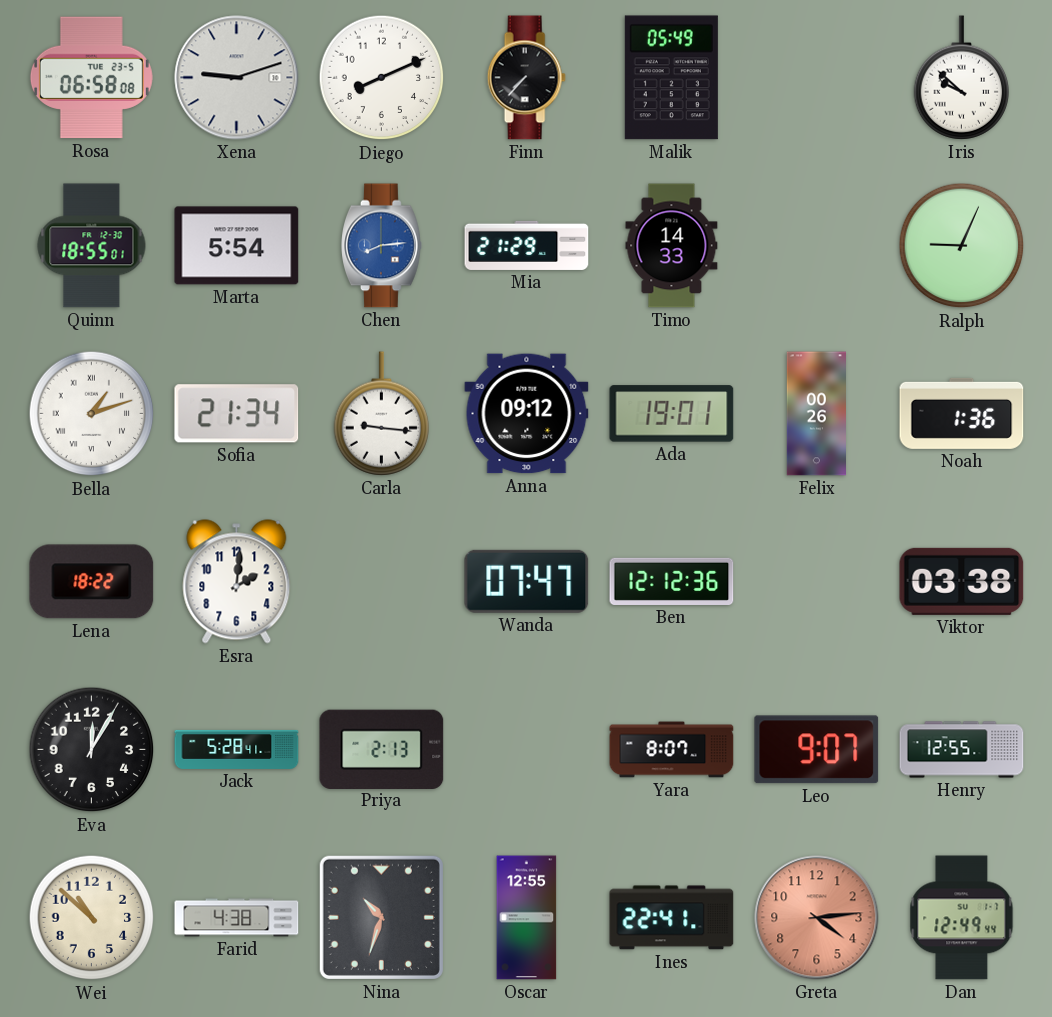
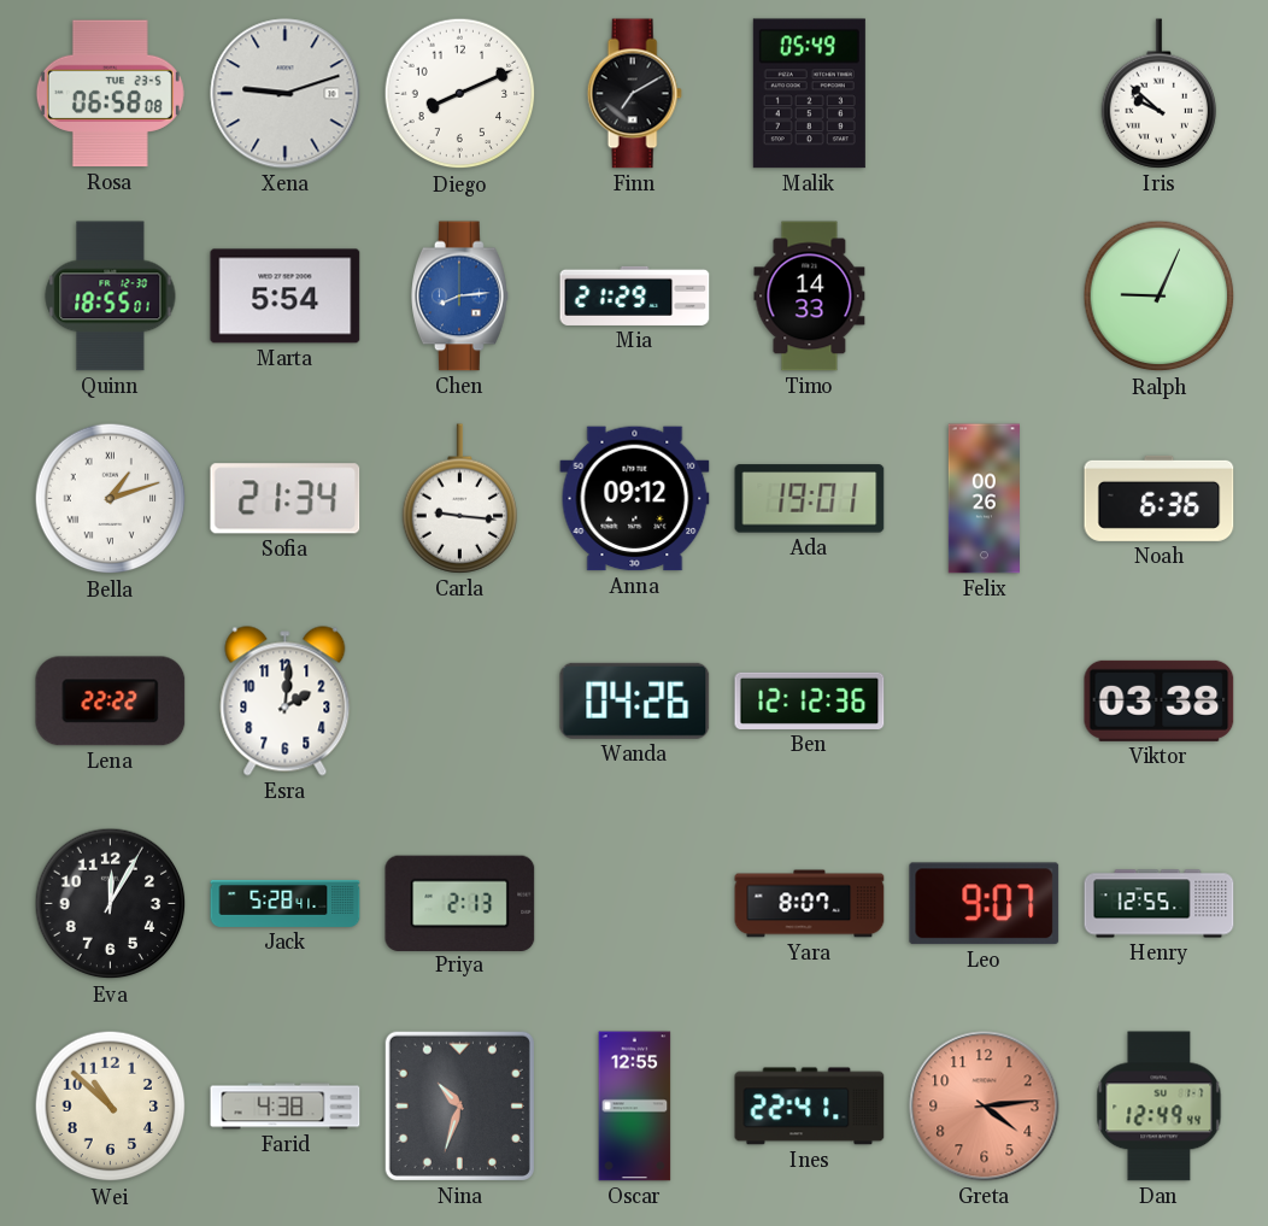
Finn: 7:37 -> 7:10
Noah: 1:36 -> 6:36
Lena: 18:22 -> 22:22
Wanda: 07:47 -> 04:26
